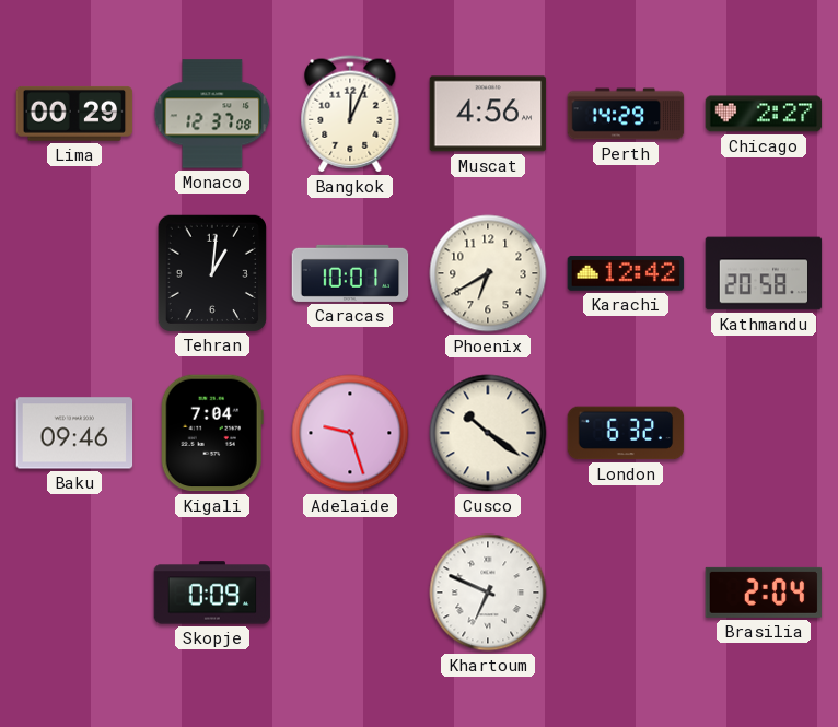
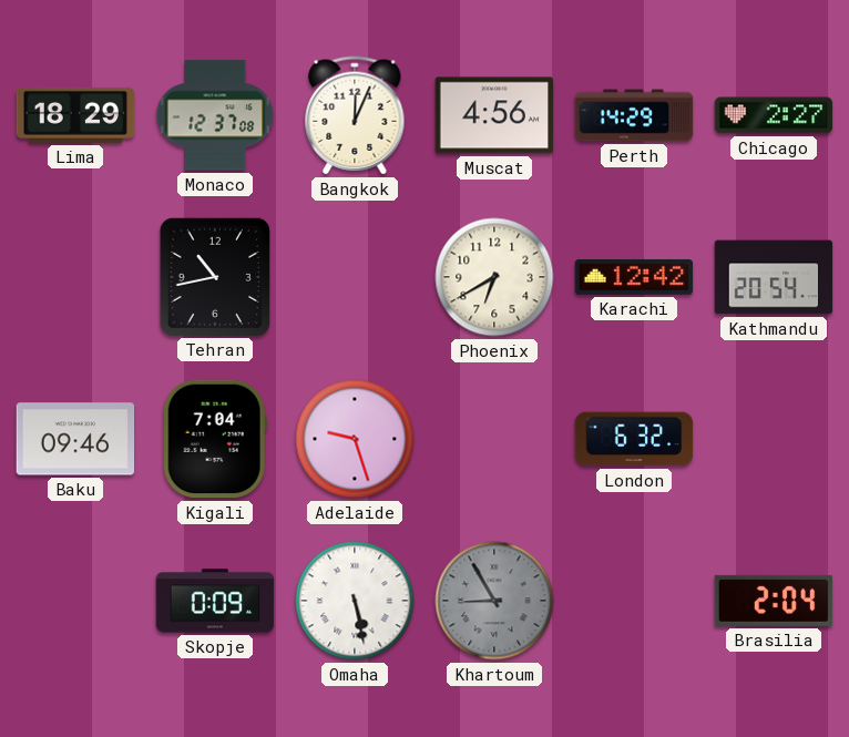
Lima: 00:29 -> 18:29
Tehran: 1:01 -> 10:43
Caracas: 10:01 -> none
Kathmandu: 20:58 -> 20:54
Cusco: 10:21 -> none
Omaha: none -> 5:28
Khartoum: 6:49 -> 8:55
Khartoum dial: white -> grey
